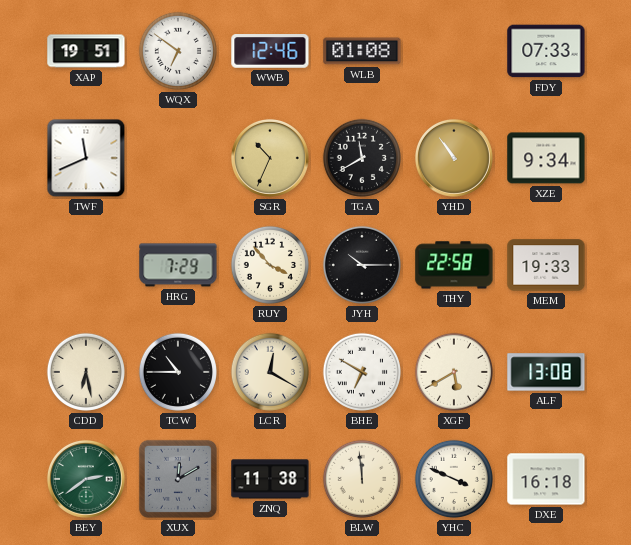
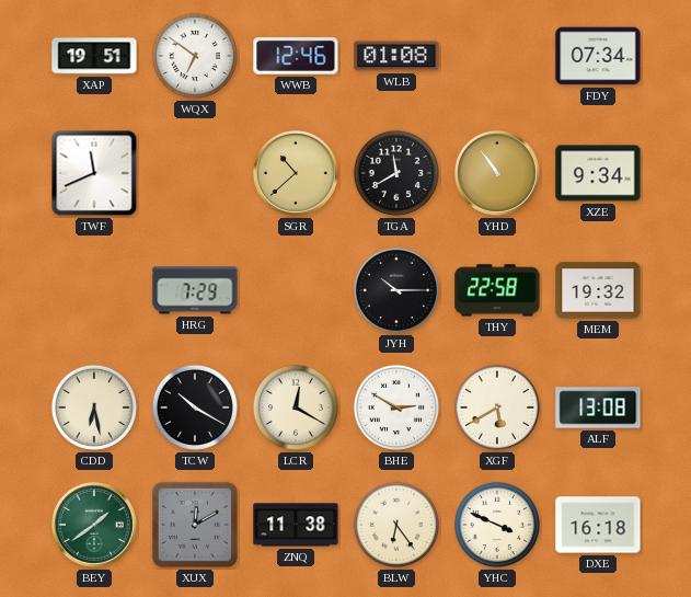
FDY: 07:33 -> 07:34
SGR: 10:34 -> 10:38
RUY: 3:53 -> none
MEM: 19:33 -> 19:32
TCW: 10:45 -> 10:20
BHE: 6:50 -> 2:50
BEY: 2:39 -> 1:39
BLW: 11:59 -> 6:24
